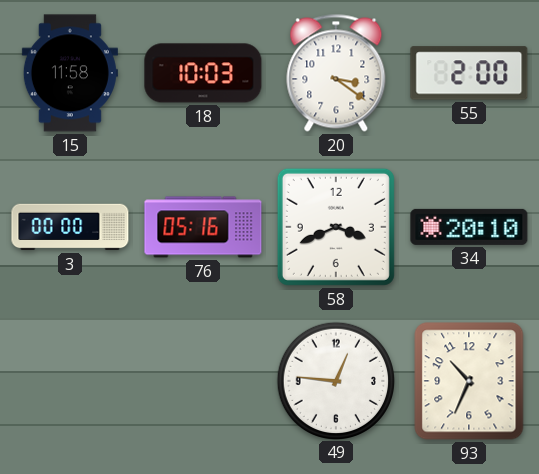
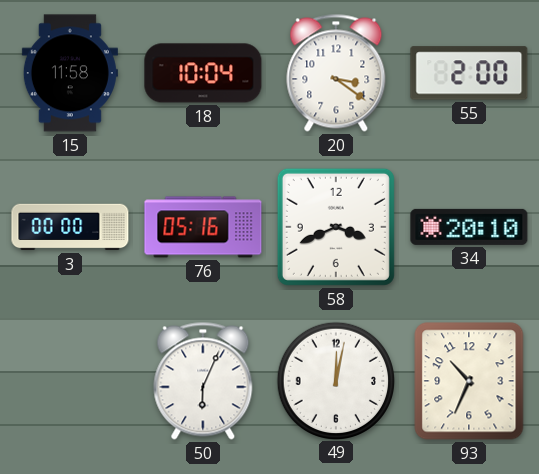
18: 10:03 -> 10:04
50: none -> 6:04
49: 12:46 -> 12:02
